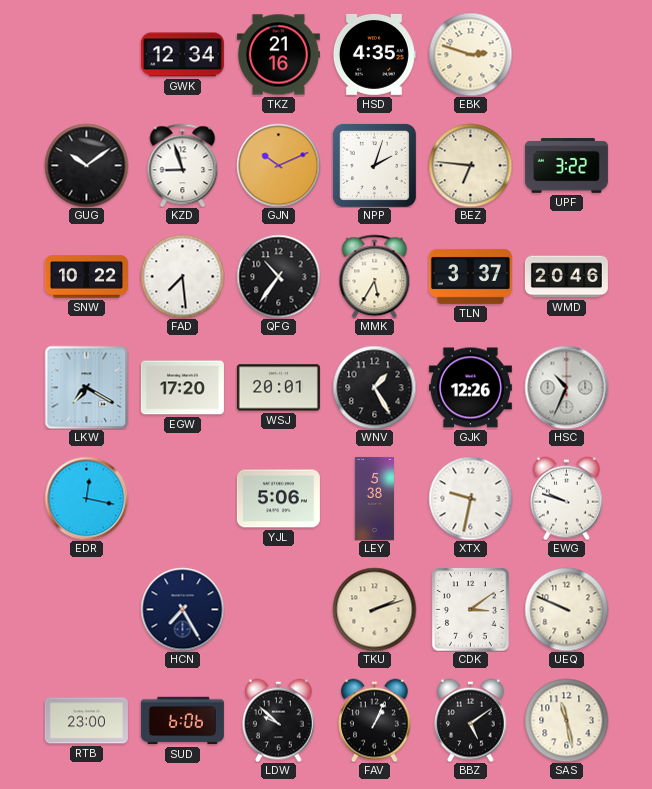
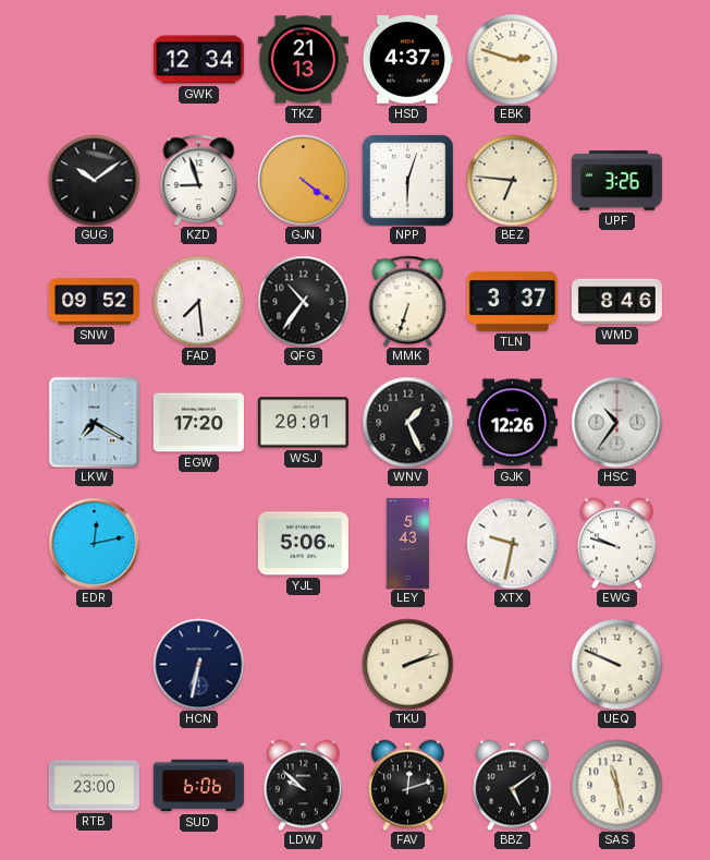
TKZ: 21:16 -> 21:13
HSD: 4:35 -> 4:37
GJN: 10:11 -> 4:21
NPP: 2:03 -> 6:03
UPF: 3:22 -> 3:26
SNW: 10:22 -> 09:52
MMK: 5:35 -> 6:33
WMD: 20:46 -> 8:46
WNV: 1:25 -> 1:26
HSC: 10:34 -> 10:36
EDR: 12:17 -> 12:13
LEY: 5:38 -> 5:43
HCN: 7:25 -> 6:32
CDK: 3:09 -> none
FAV: 1:04 -> 12:12
